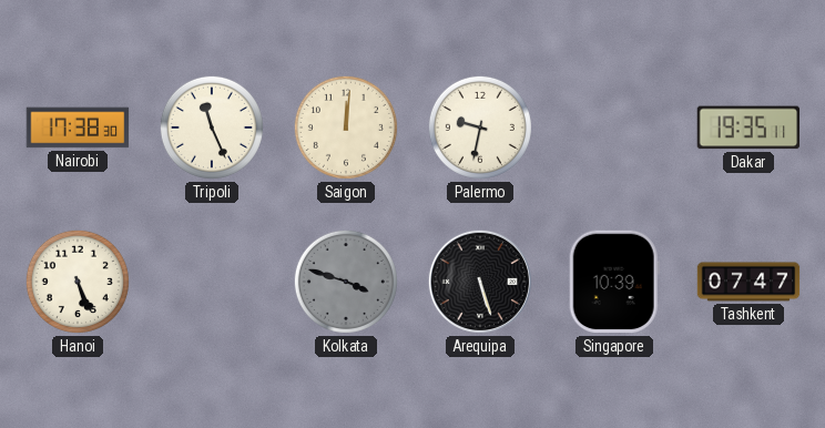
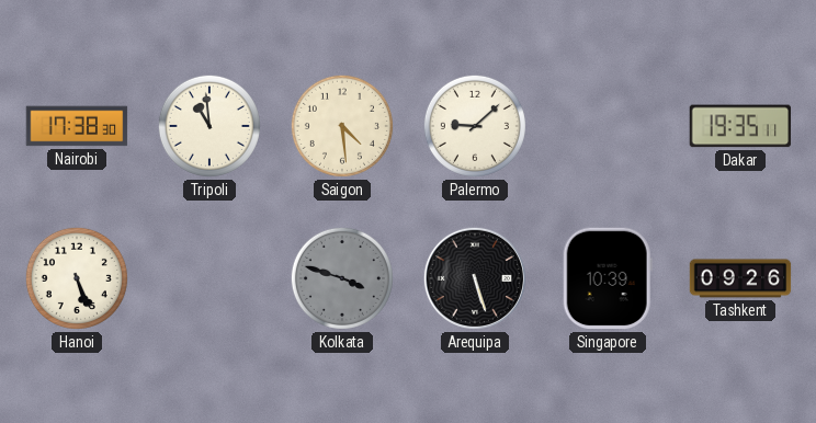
Tripoli: 11:26 -> 10:59
Saigon: 12:01 -> 4:29
Palermo: 9:32 -> 9:08
Tashkent: 07:47 -> 09:26
